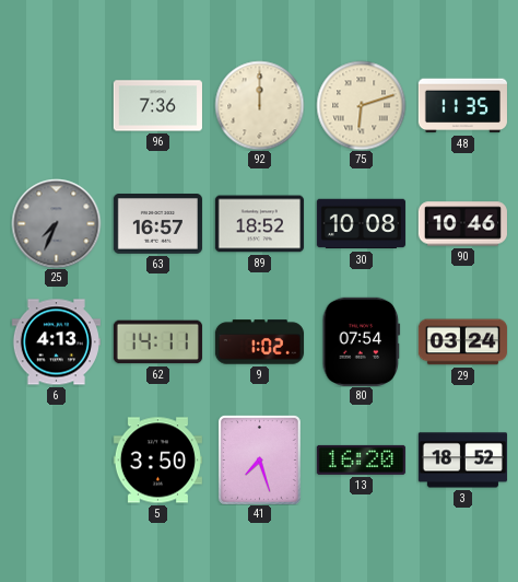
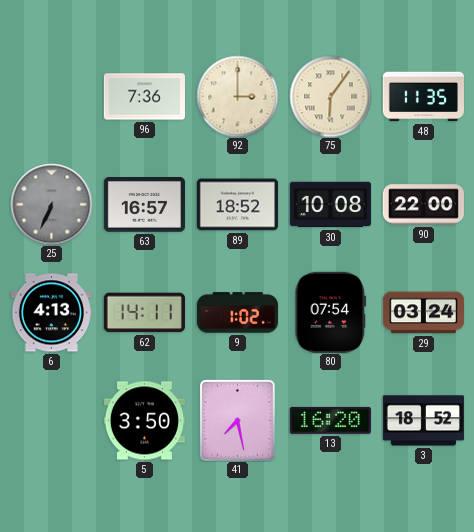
92: 12:00 -> 3:00
75: 6:12 -> 6:06
25: 7:34 -> 6:34
90: 10:46 -> 22:00
41: 7:27 -> 7:28
